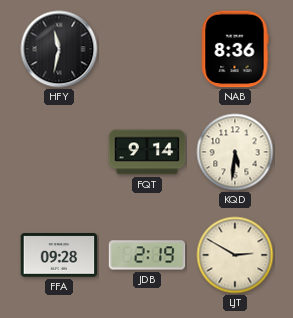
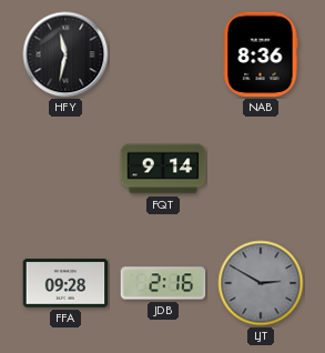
KQD: 5:31 -> none
JDB: 2:19 -> 2:16
LJT dial: cream -> grey
